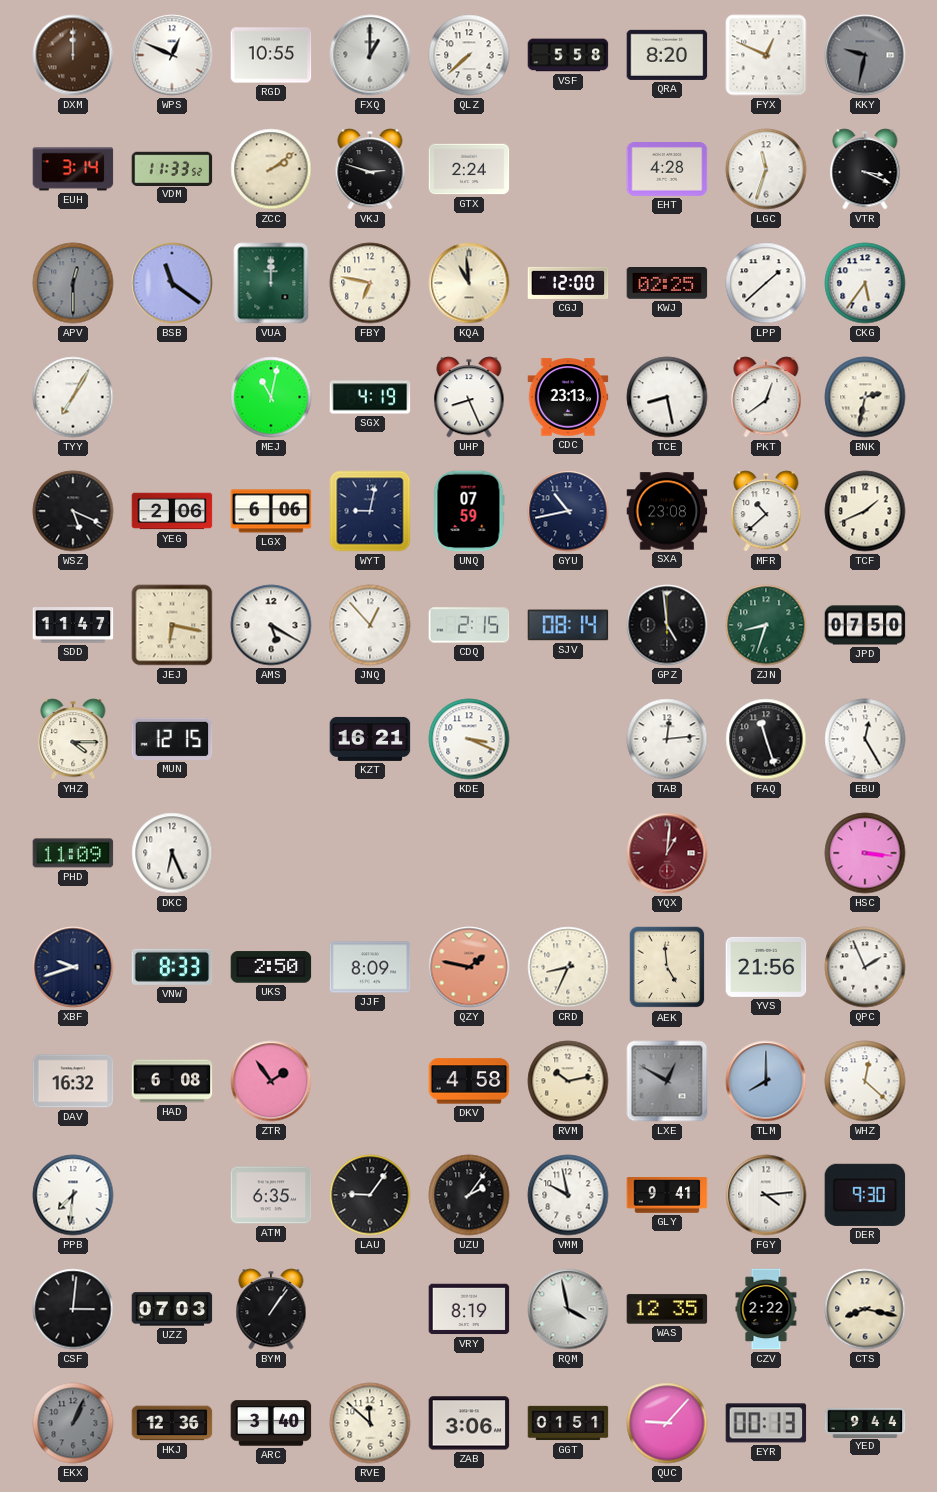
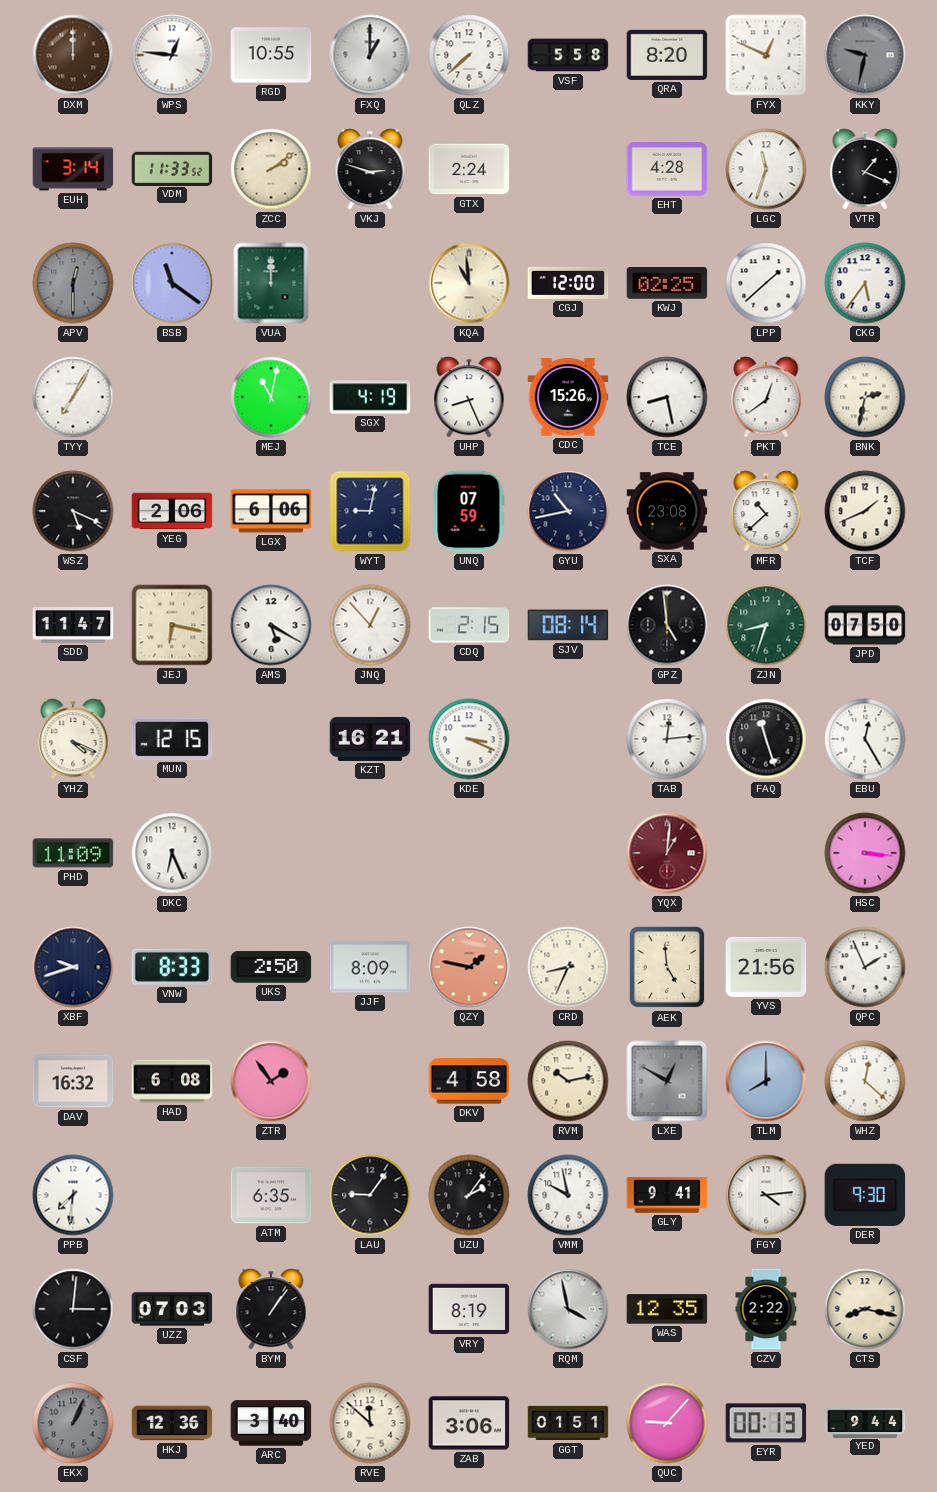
WPS: 12:49 -> 12:46
VTR: 3:19 -> 1:19
FBY: 6:47 -> none
CDC: 23:13 -> 15:26
YHZ: 4:15 -> 4:19
